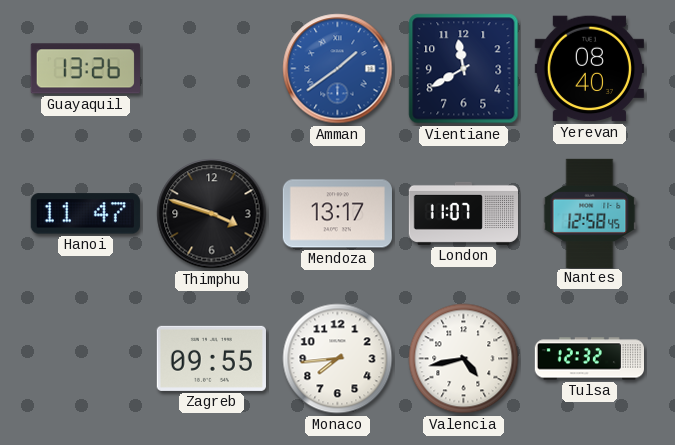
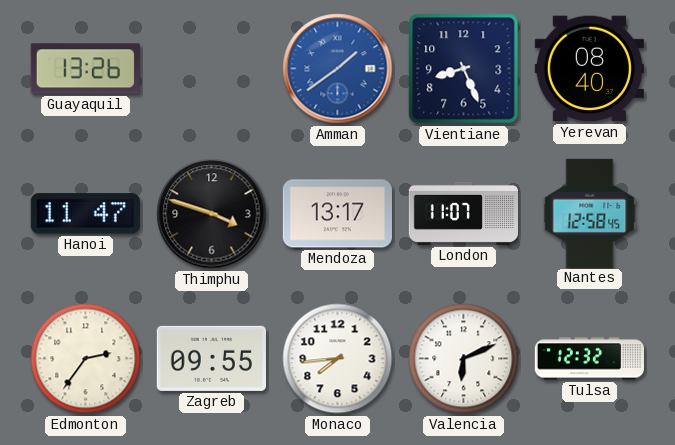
Vientiane: 11:40 -> 8:26
Edmonton: none -> 2:36
Valencia: 4:43 -> 6:11
